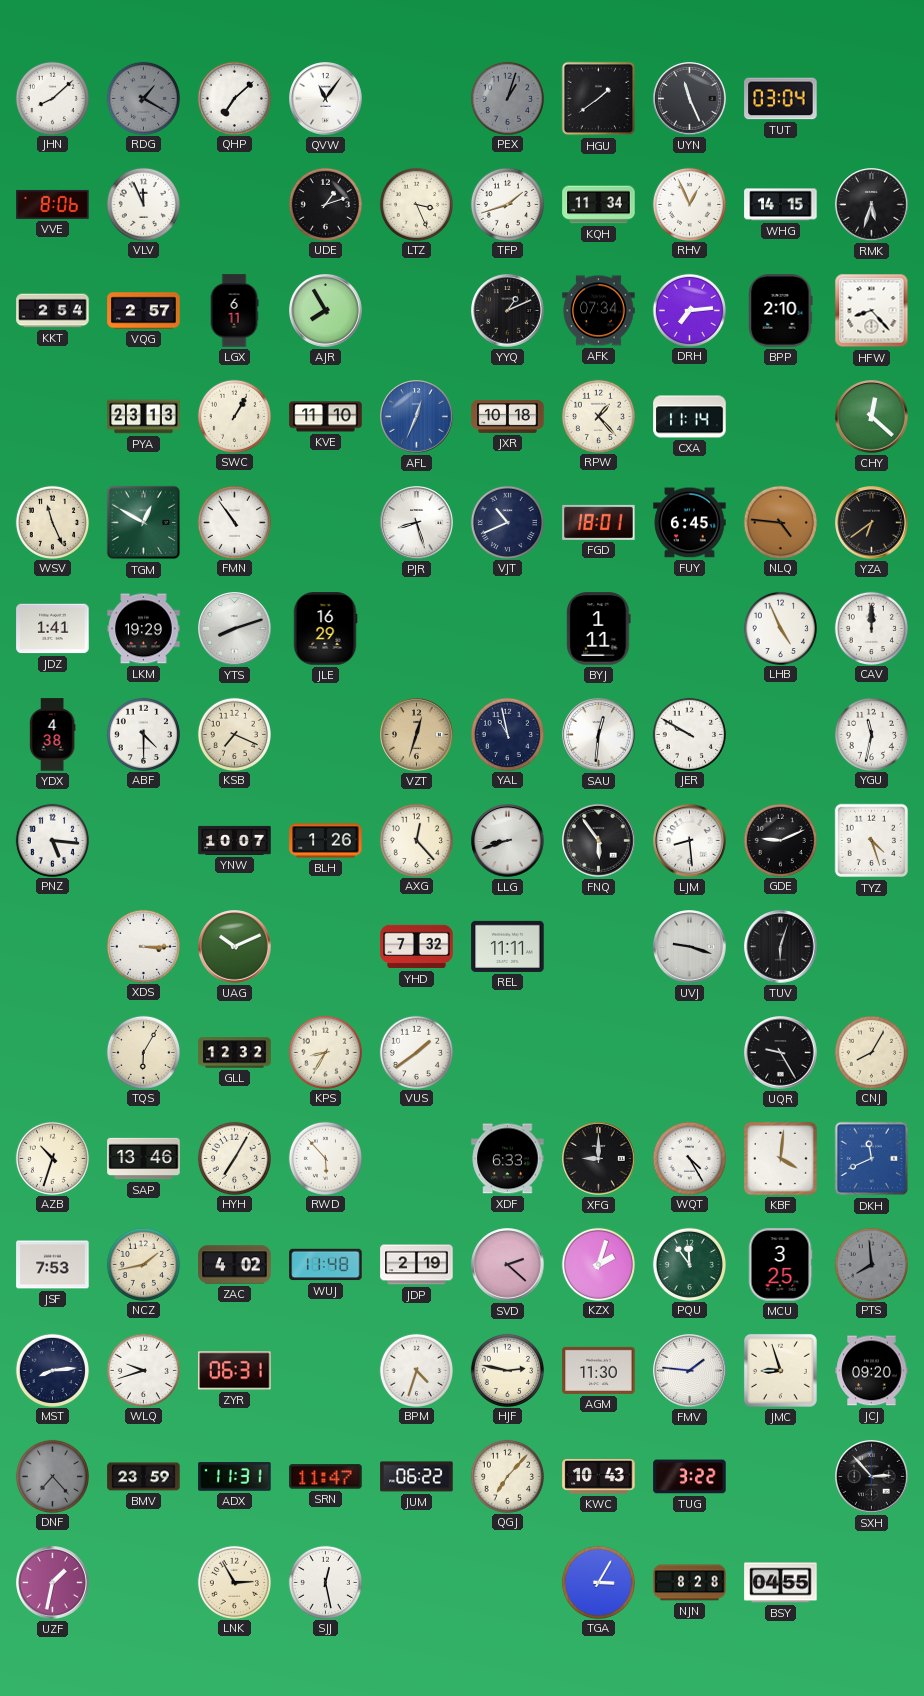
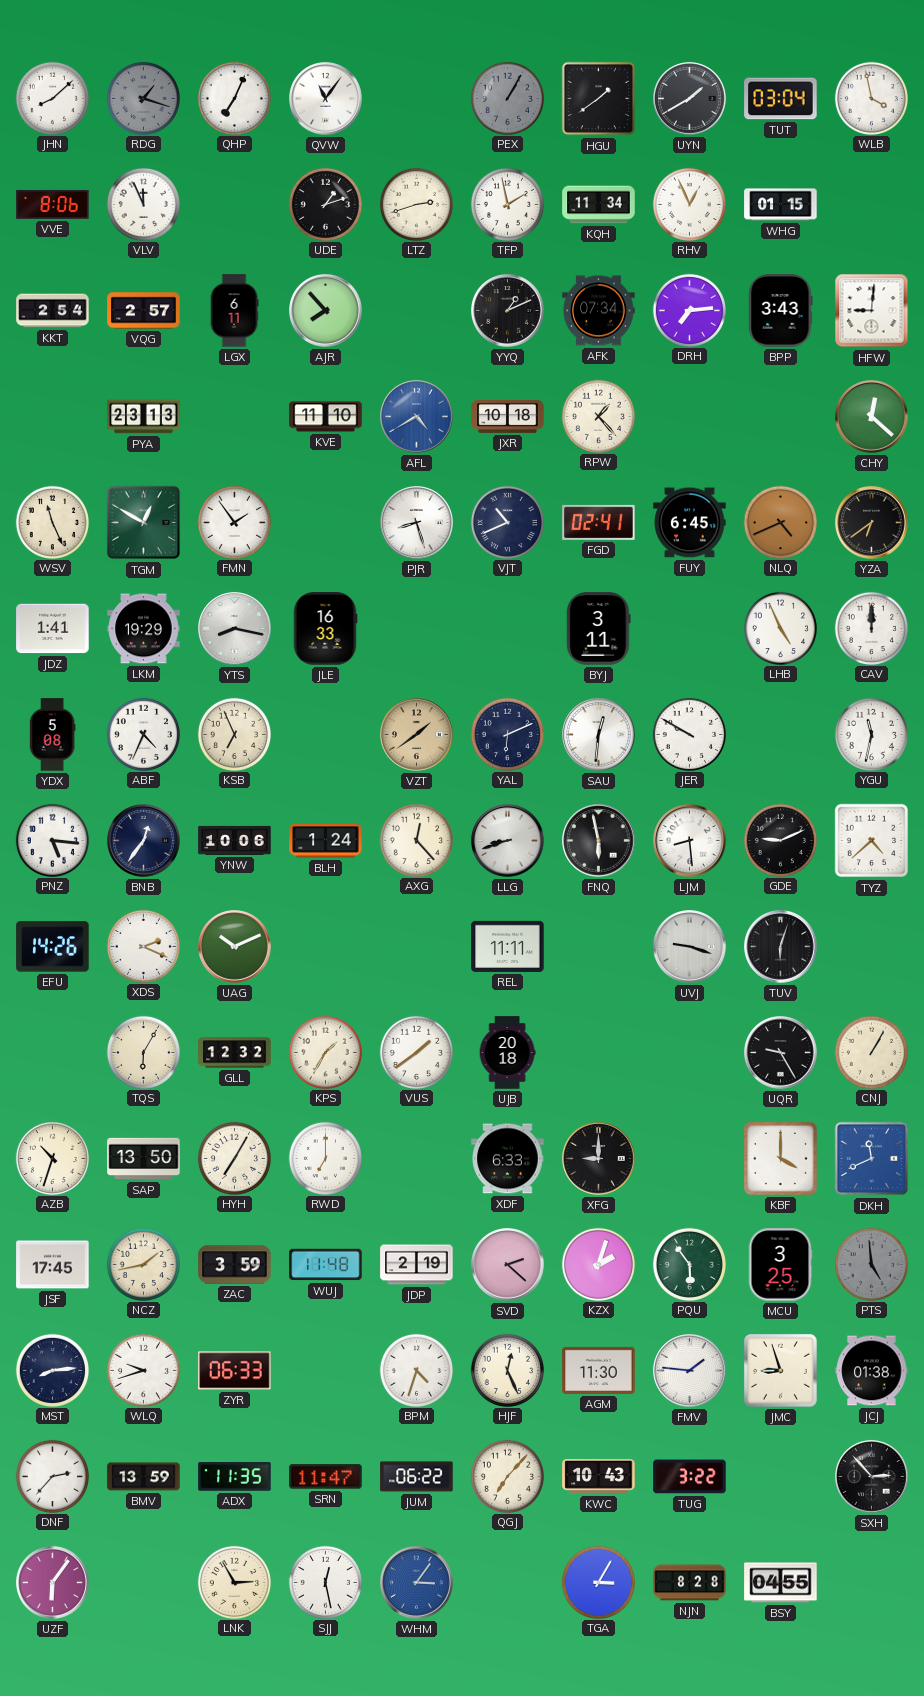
RDG: 1:20 -> 1:18
QHP: 7:08 -> 7:04
PEX: 1:03 -> 1:05
UYN: 11:26 -> 1:40
WLB: none -> 3:58
LTZ: 3:26 -> 2:42
TFP: 1:42 -> 1:58
WHG: 14:15 -> 01:15
RMK: 5:33 -> none
AJR: 7:55 -> 7:53
BPP: 2:10 -> 3:43
HFW: 8:23 -> 9:01
SWC: 1:05 -> none
AFL: 12:34 -> 4:40
CXA: 11:14 -> none
FMN: 10:54 -> 1:54
FGD: 18:01 -> 02:41
NLQ: 4:46 -> 4:41
YTS: 8:12 -> 8:17
JLE: 16:29 -> 16:33
BYJ: 1:11 -> 3:11
YDX: 4:38 -> 5:08
ABF: 4:30 -> 4:34
KSB: 7:19 -> 6:56
VZT: 12:33 -> 1:39
YAL: 10:58 -> 6:11
BNB: none -> 12:36
YNW: 10:07 -> 10:06
BLH: 1:26 -> 1:24
FNQ: 5:54 -> 5:58
TYZ: 4:27 -> 4:38
EFU: none -> 14:26
XDS: 3:15 -> 2:19
YHD: 7:32 -> none
KPS: 8:35 -> 1:35
UJB: none -> 20:18
CNJ: 8:05 -> 1:05
SAP: 13:46 -> 13:50
RWD: 5:53 -> 7:00
WQT: 4:25 -> none
KBF: 4:01 -> 4:00
JSF: 7:53 -> 17:45
ZAC: 4:02 -> 3:59
PQU: 11:54 -> 5:54
PTS: 7:59 -> 4:59
ZYR: 06:31 -> 06:33
HJF: 2:47 -> 12:26
JCJ: 09:20 -> 01:38
DNF: 7:23 -> 2:37
DNF dial: grey -> white
BMV: 23:59 -> 13:59
ADX: 11:31 -> 11:35
UZF: 1:32 -> 6:06
WHM: none -> 3:06
